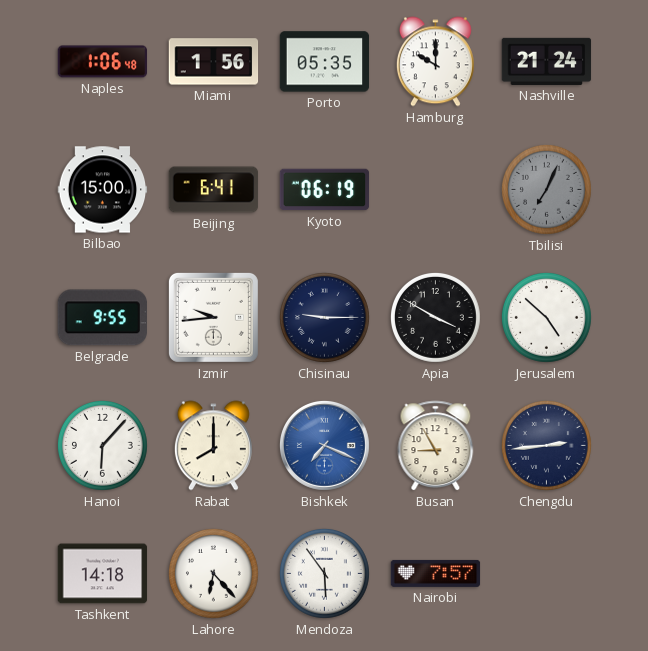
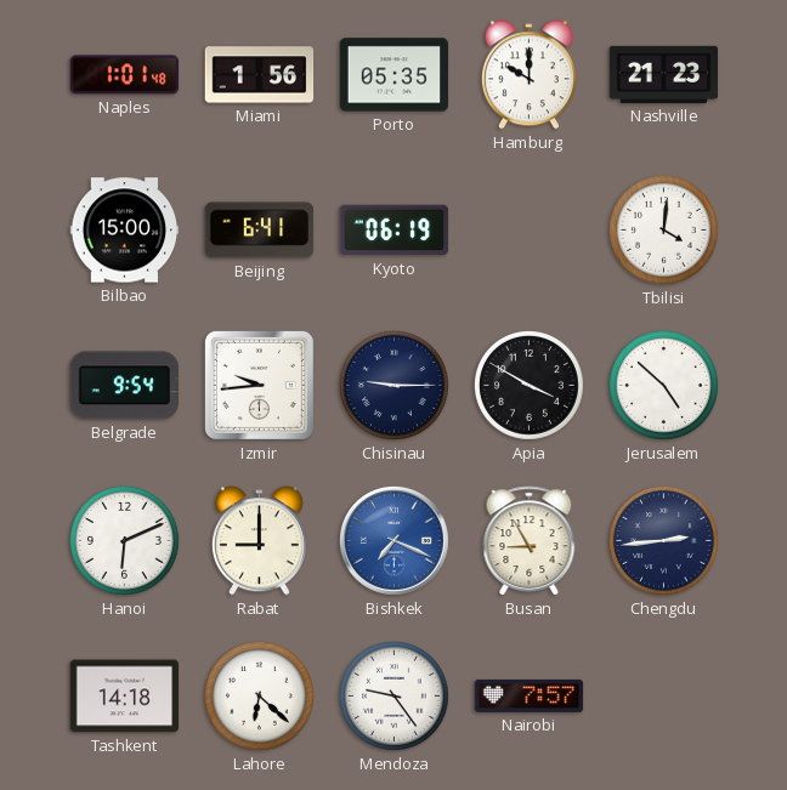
Naples: 1:06 -> 1:01
Nashville: 21:24 -> 21:23
Tbilisi: 7:04 -> 4:01
Tbilisi dial: grey -> white
Belgrade: 9:55 -> 9:54
Hanoi: 6:07 -> 6:11
Rabat: 8:00 -> 9:00
Lahore: 6:23 -> 6:22
Mendoza: 5:54 -> 9:24
